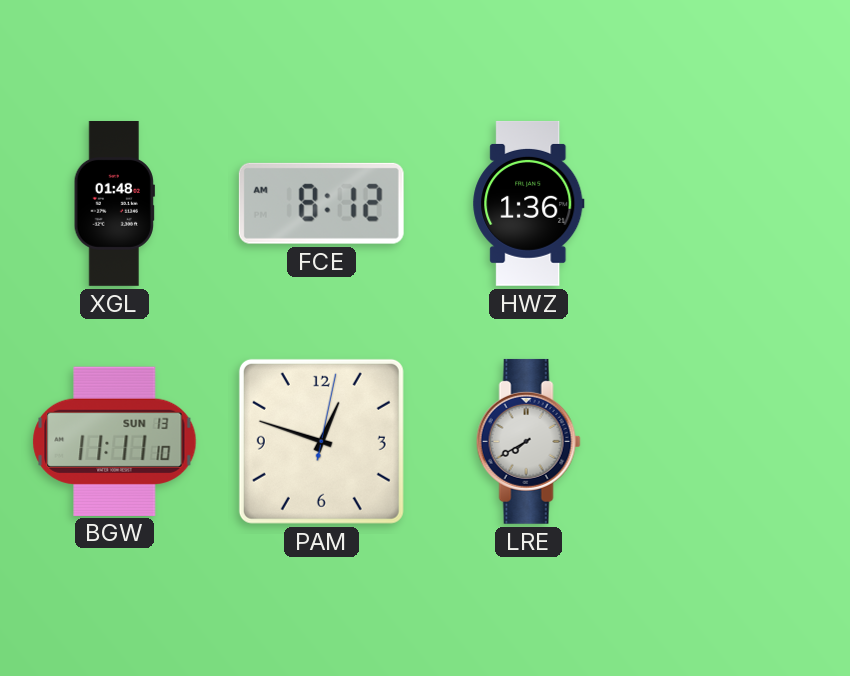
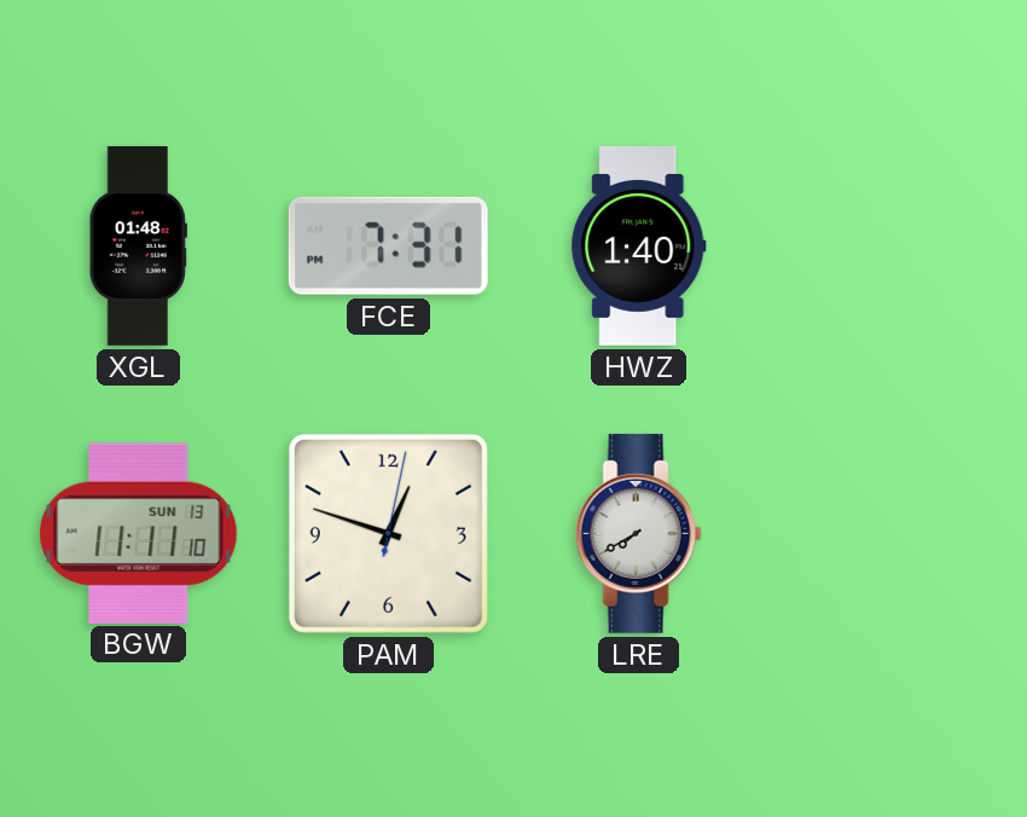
FCE: 8:12 -> 7:31
HWZ: 1:36 -> 1:40
